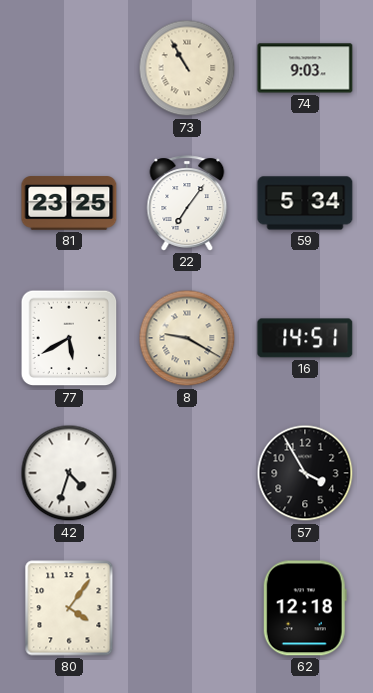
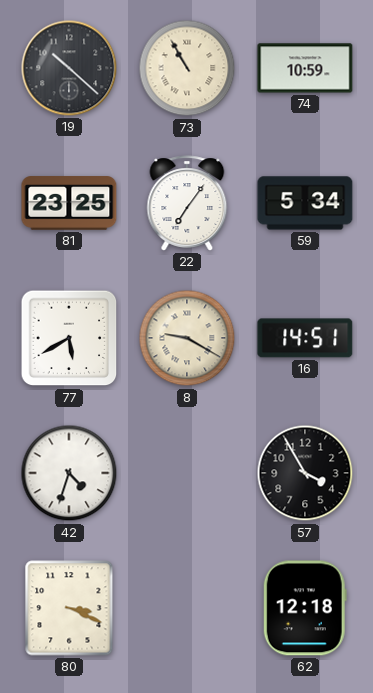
19: none -> 10:22
74: 9:03 -> 10:59
80: 4:06 -> 3:19
